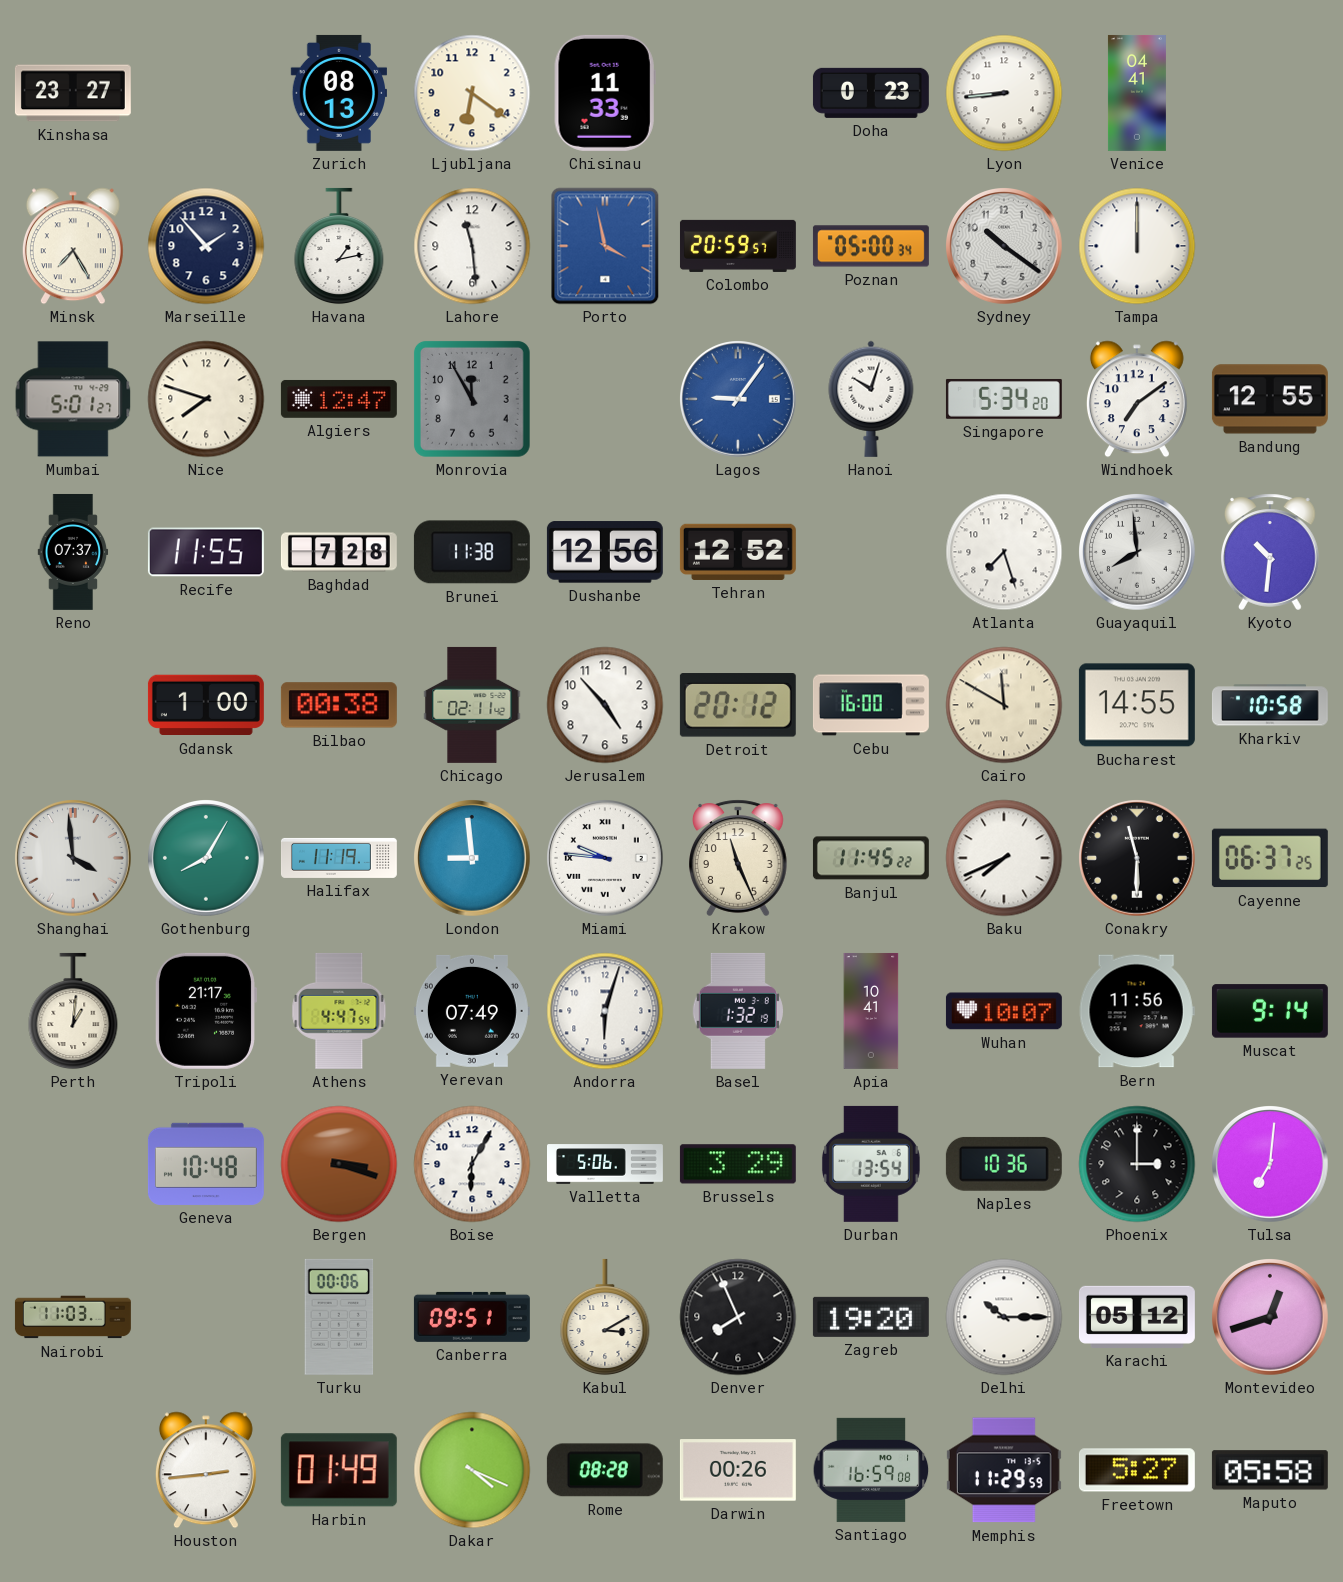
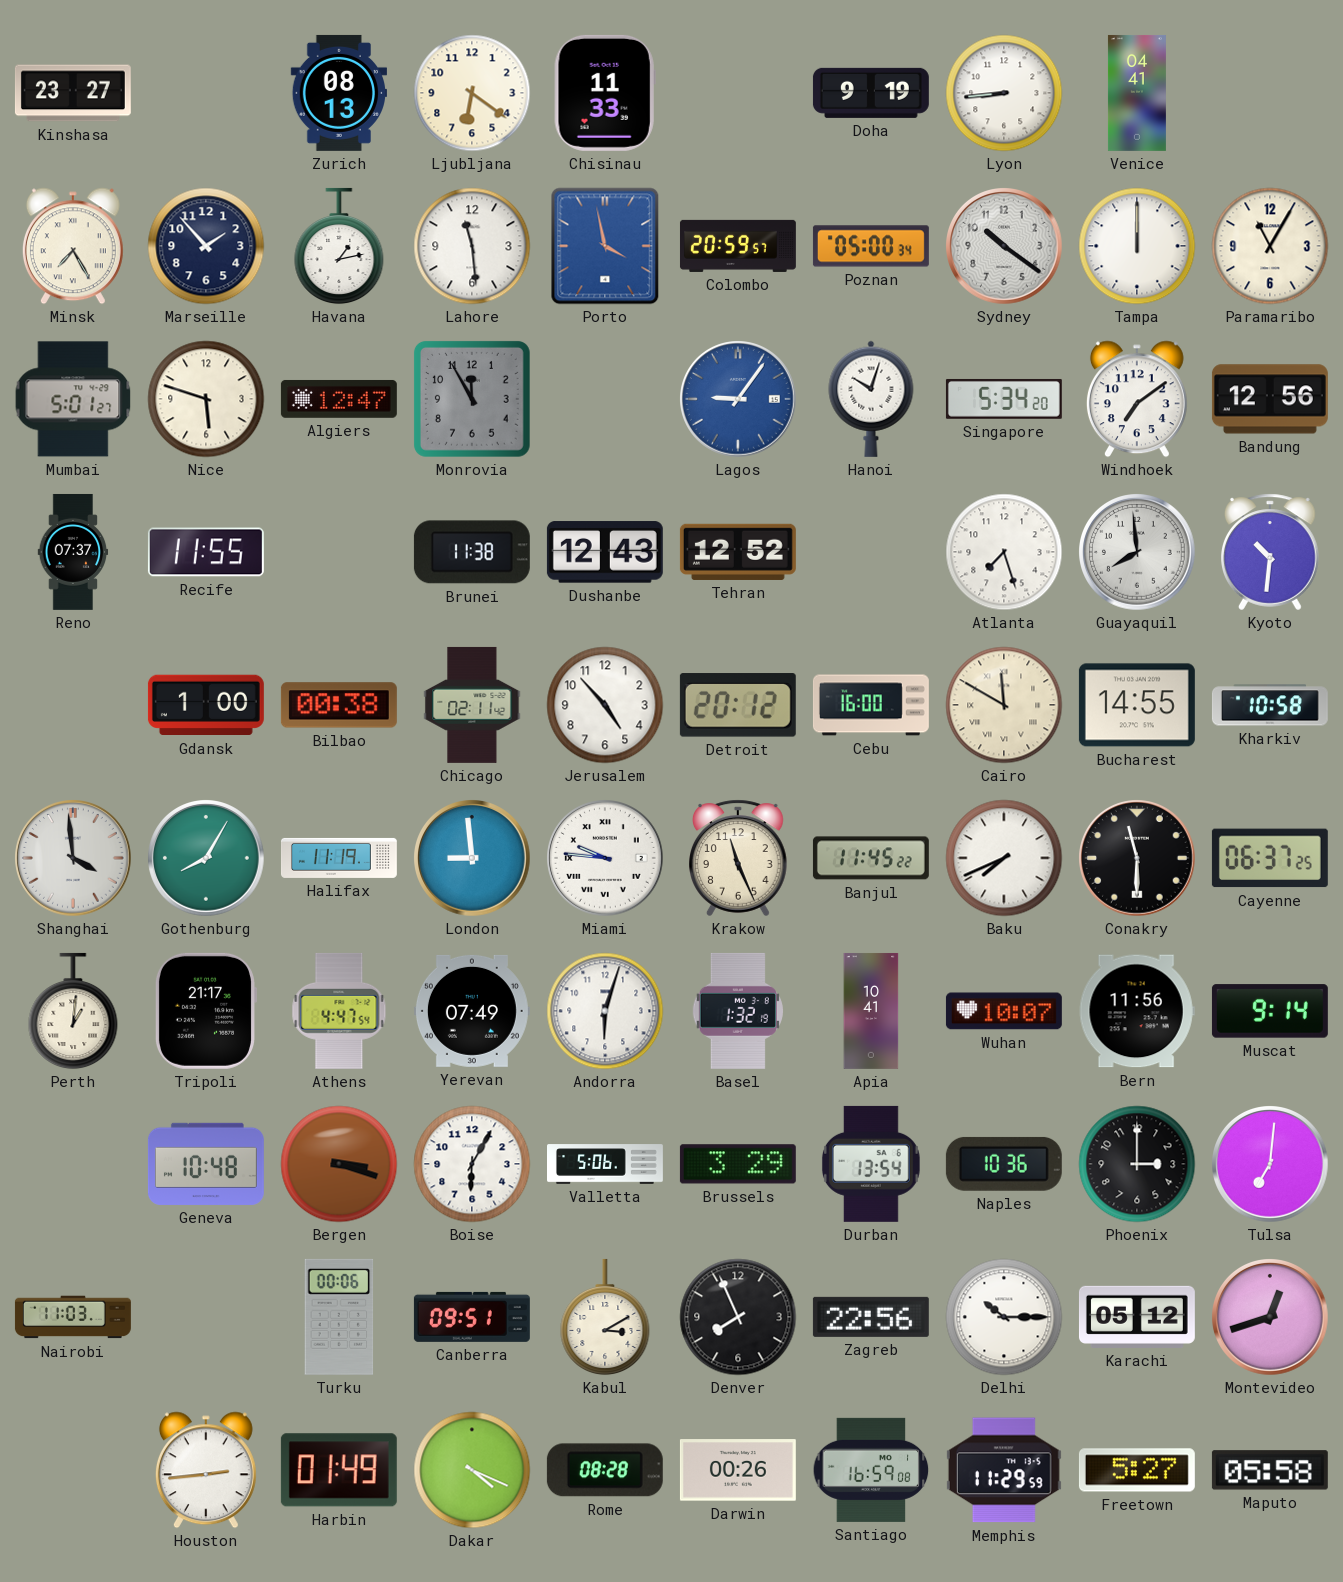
Doha: 0:23 -> 9:19
Paramaribo: none -> 11:05
Nice: 7:48 -> 5:48
Bandung: 12:55 -> 12:56
Baghdad: 7:28 -> none
Dushanbe: 12:56 -> 12:43
Zagreb: 19:20 -> 22:56
